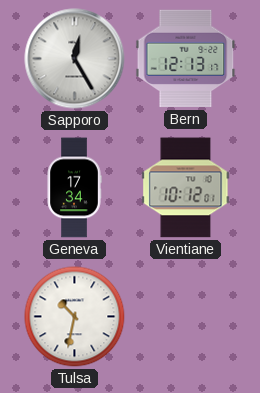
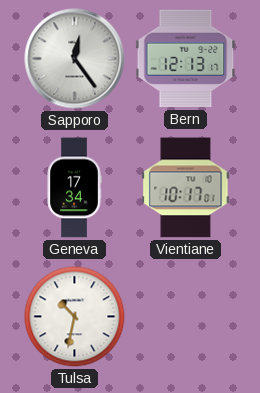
Sapporo: 12:25 -> 12:24
Vientiane: 10:12 -> 10:17
